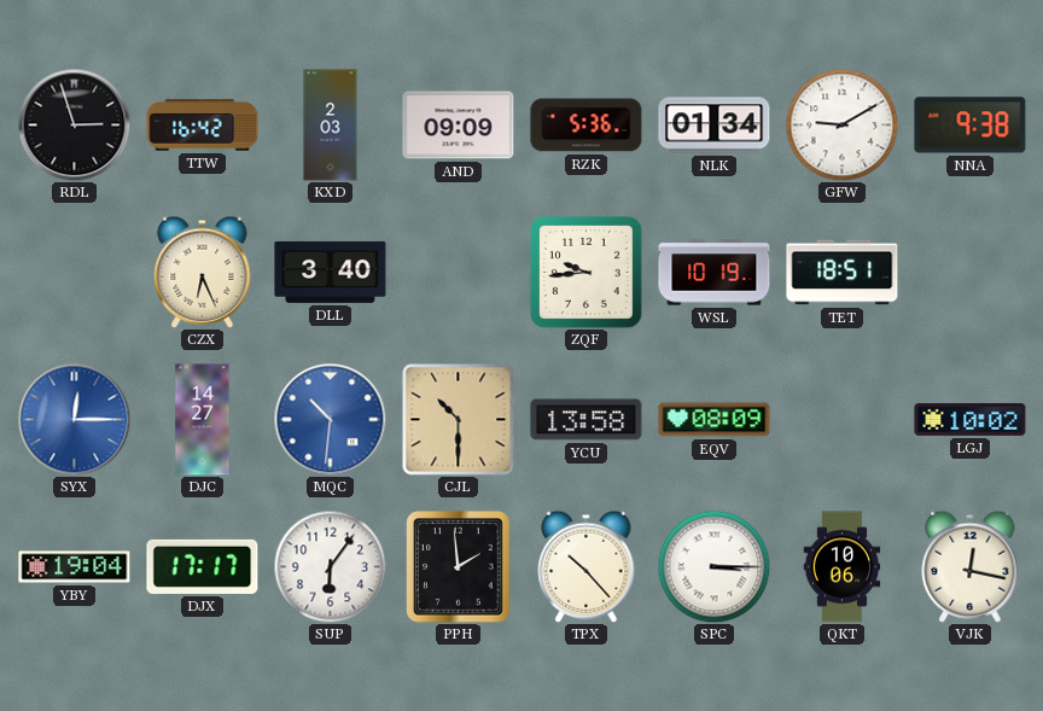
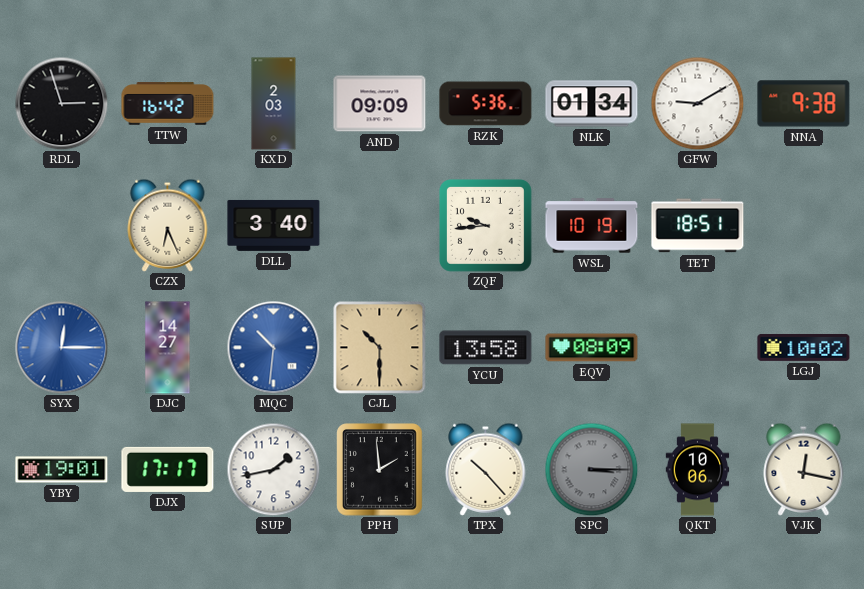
YBY: 19:04 -> 19:01
SUP: 6:06 -> 1:43
SPC dial: white -> grey
